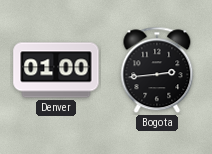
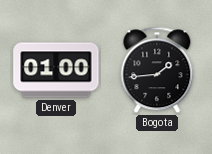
Bogota: 2:44 -> 1:44
